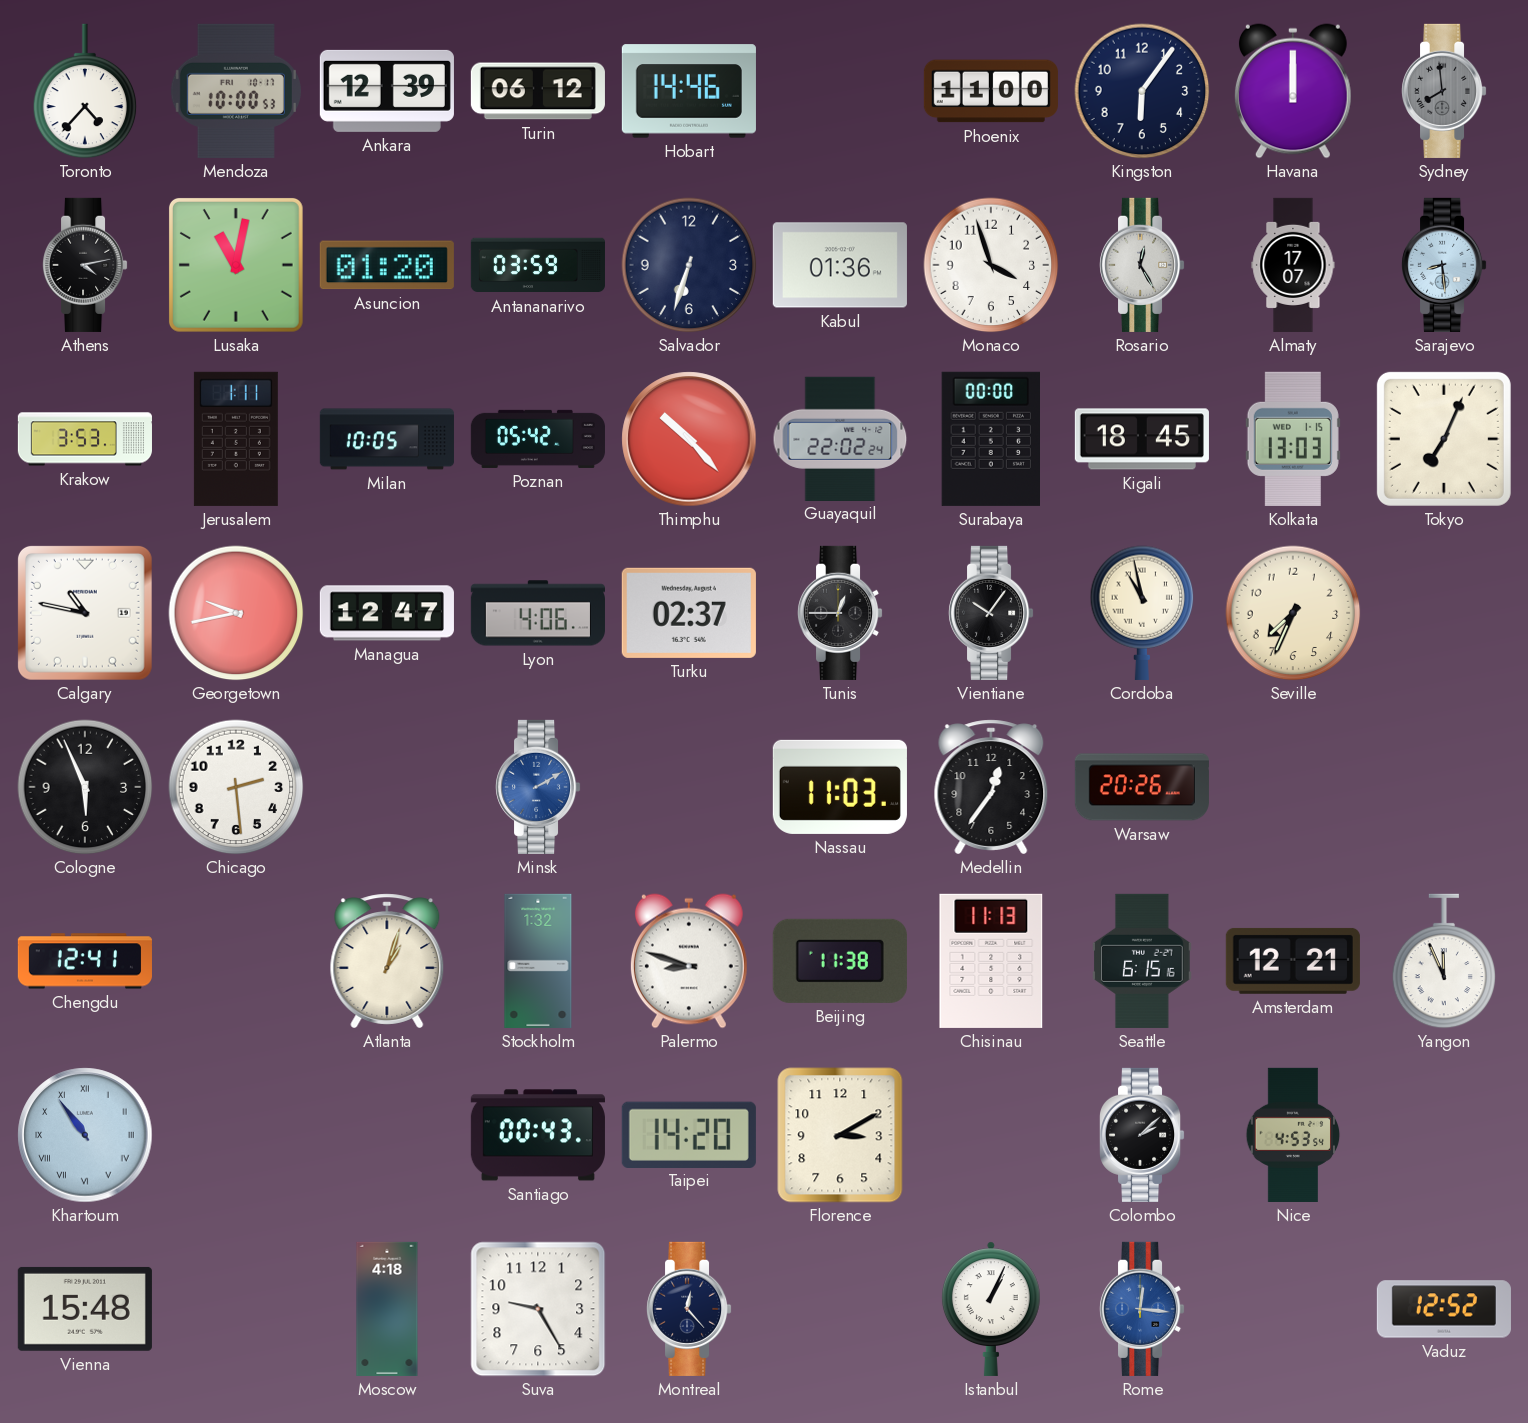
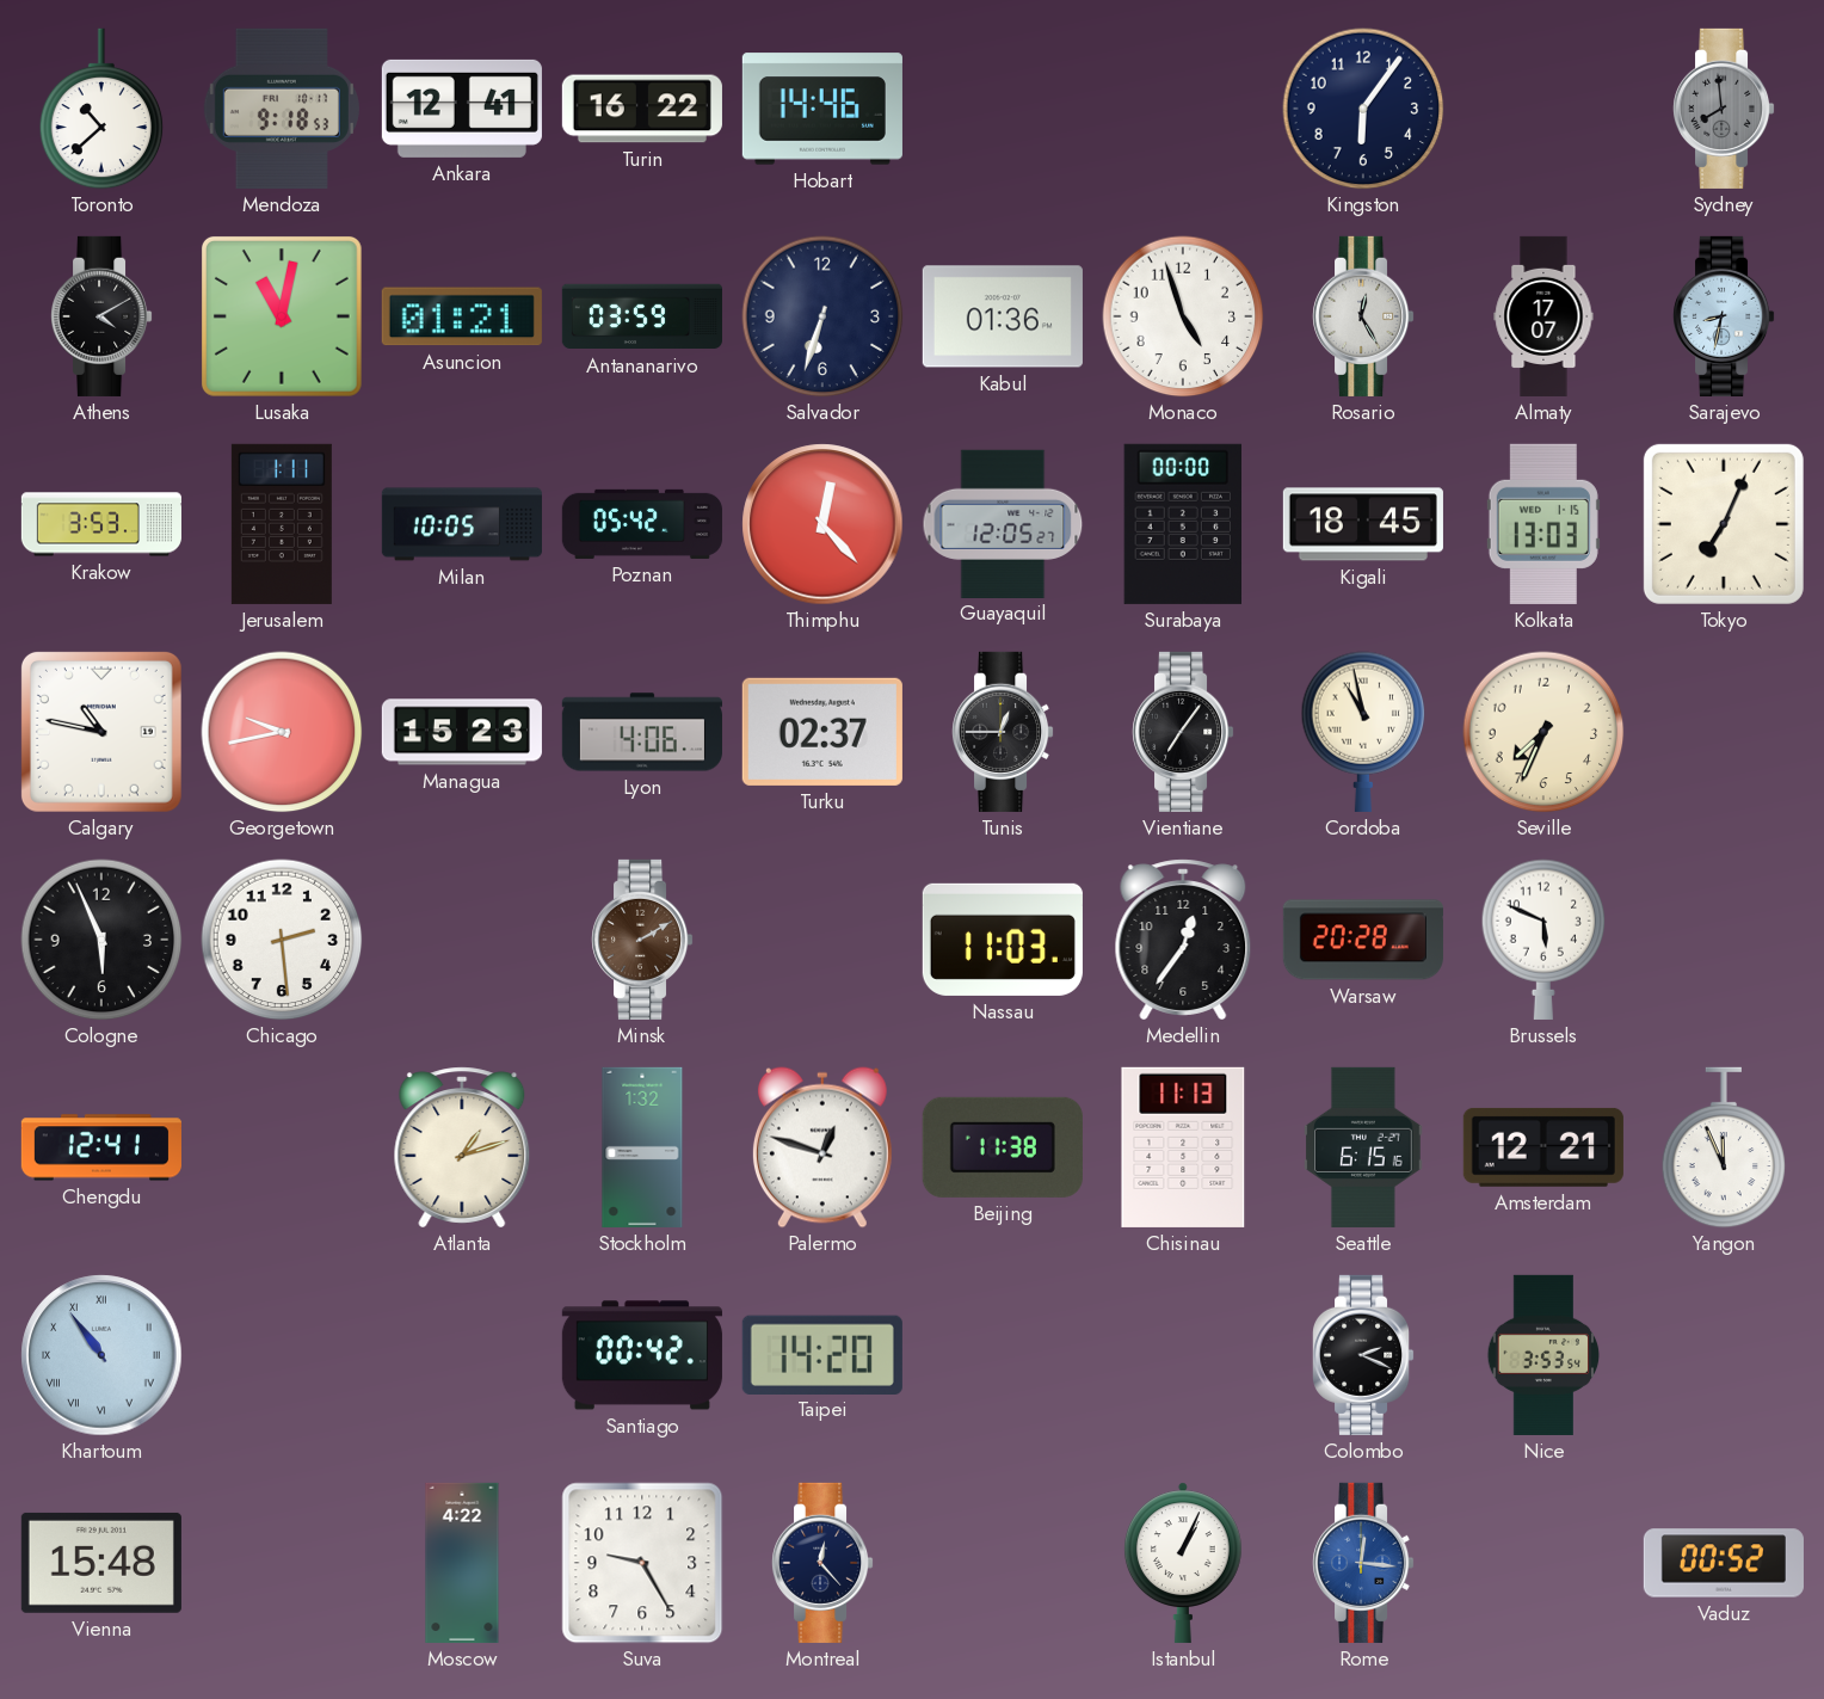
Toronto: 4:37 -> 10:38
Mendoza: 10:00 -> 9:18
Ankara: 12:39 -> 12:41
Turin: 06:12 -> 16:22
Phoenix: 11:00 -> none
Havana: 12:00 -> none
Athens: 4:13 -> 4:10
Asuncion: 01:20 -> 01:21
Monaco: 3:57 -> 4:57
Sarajevo: 8:29 -> 8:32
Thimphu: 10:23 -> 12:23
Guayaquil: 22:02 -> 12:05
Managua: 12:47 -> 15:23
Vientiane: 10:06 -> 7:06
Minsk dial: blue -> brown
Warsaw: 20:26 -> 20:28
Brussels: none -> 5:49
Atlanta: 1:03 -> 1:12
Palermo: 8:48 -> 12:48
Santiago: 00:43 -> 00:42
Florence: 3:10 -> none
Colombo: 2:08 -> 2:19
Nice: 4:53 -> 3:53
Moscow: 4:18 -> 4:22
Vaduz: 12:52 -> 00:52
